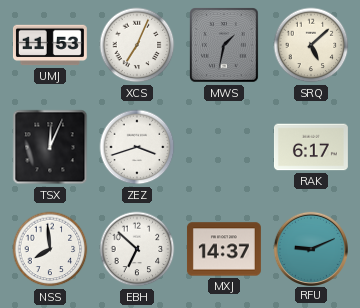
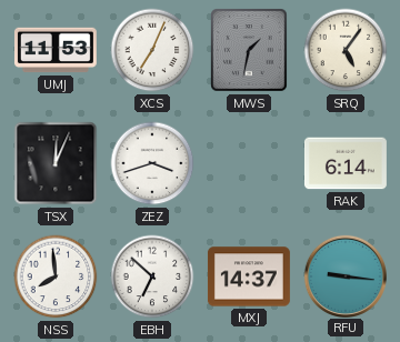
SRQ: 5:08 -> 5:06
RAK: 6:17 -> 6:14
RFU: 9:11 -> 9:16
